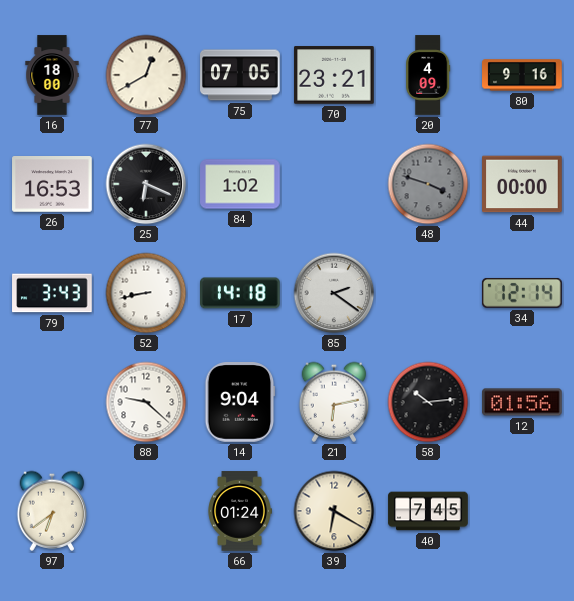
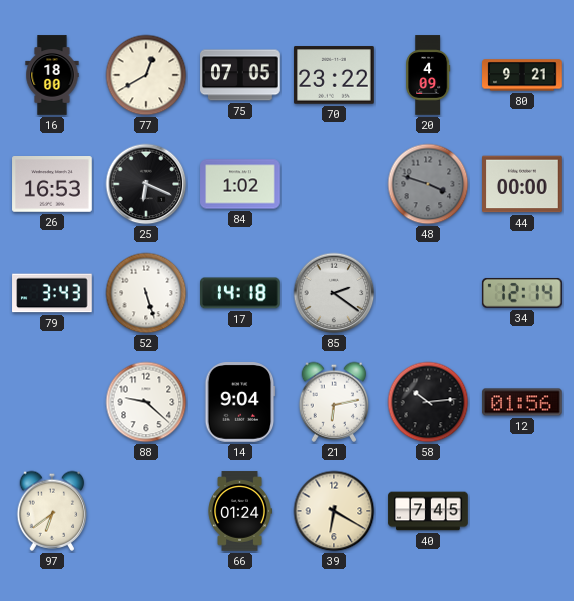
70: 23:21 -> 23:22
80: 9:16 -> 9:21
52: 8:43 -> 5:27
